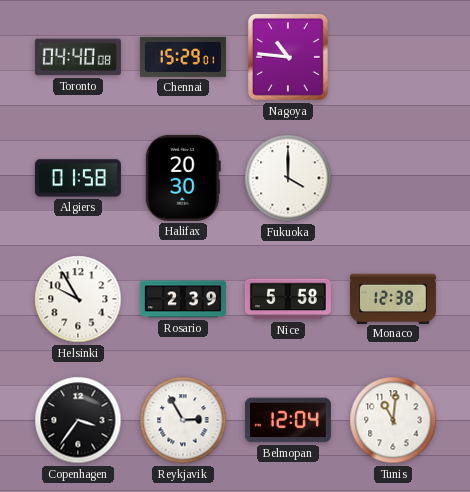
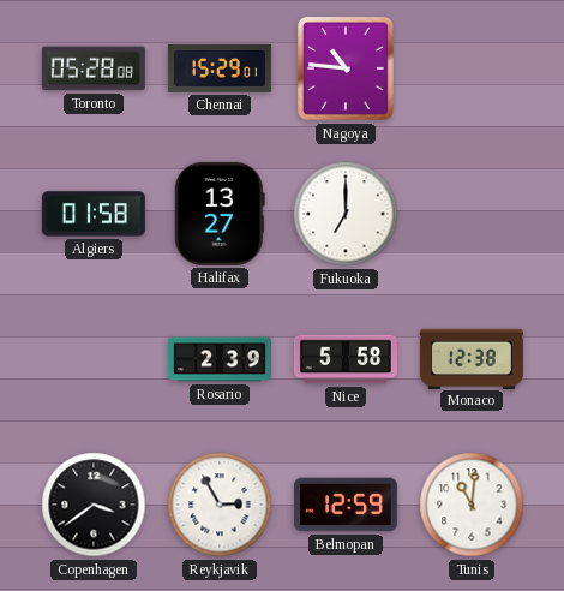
Toronto: 04:40 -> 05:28
Halifax: 20:30 -> 13:27
Fukuoka: 4:00 -> 7:00
Helsinki: 9:55 -> none
Copenhagen: 3:36 -> 3:39
Belmopan: 12:04 -> 12:59
